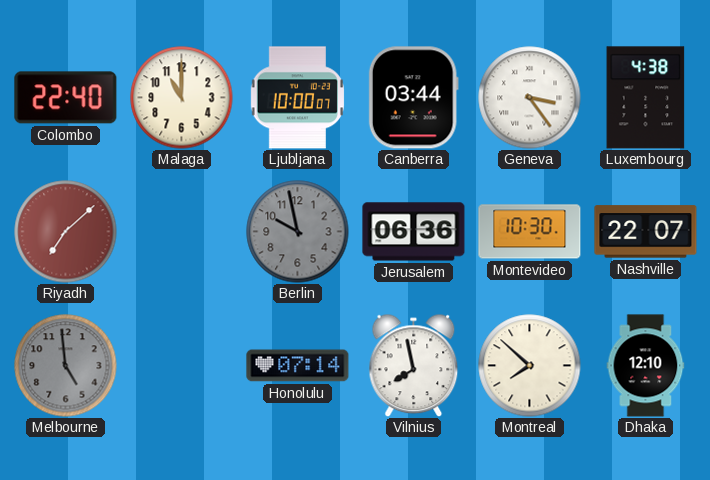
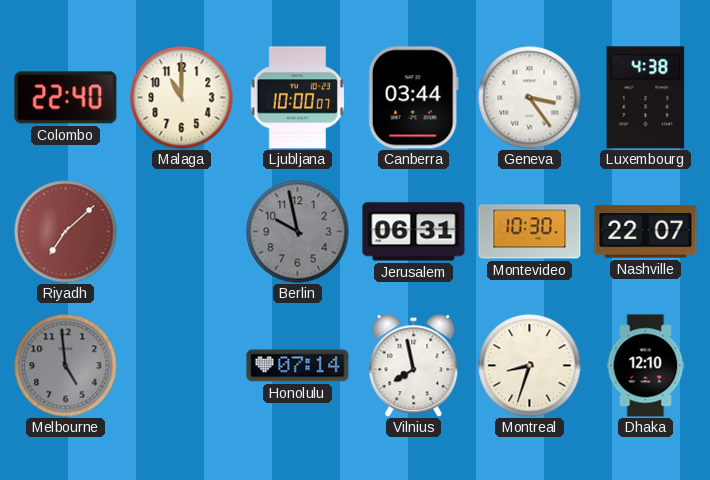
Jerusalem: 06:36 -> 06:31
Montreal: 7:52 -> 8:33
